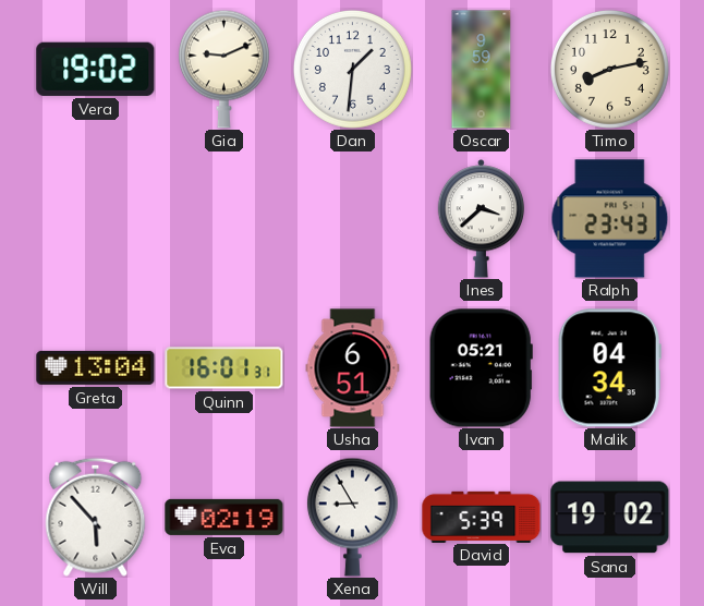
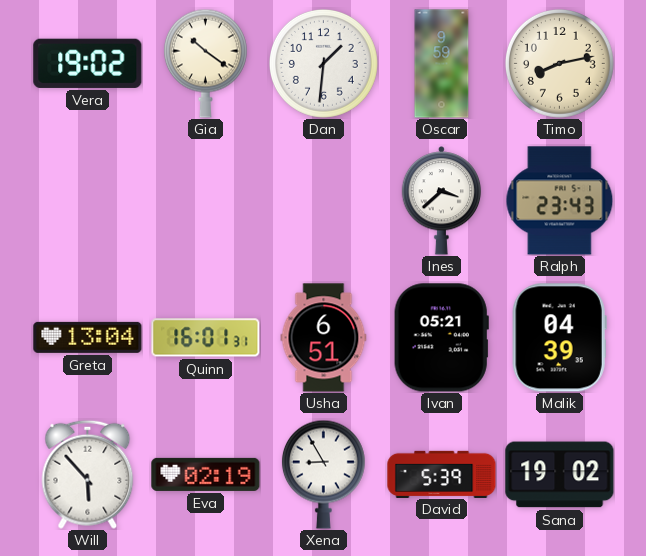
Gia: 9:11 -> 10:21
Malik: 04:34 -> 04:39
